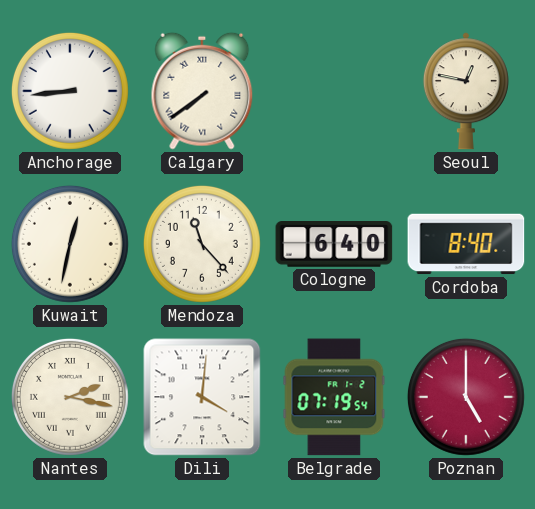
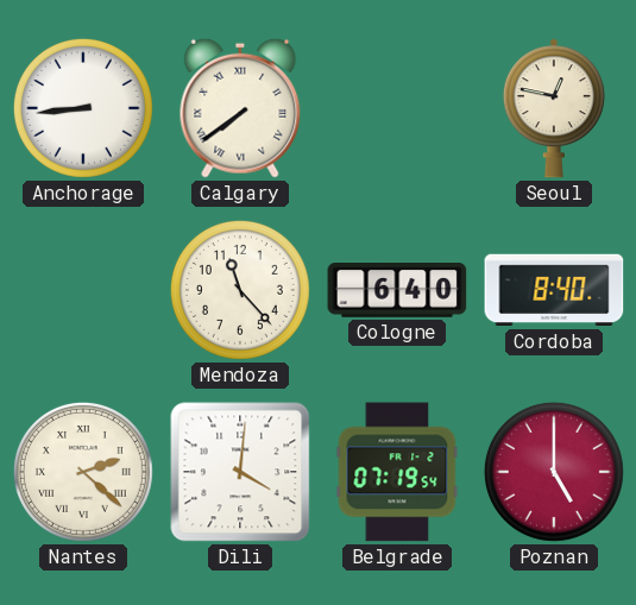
Kuwait: 12:32 -> none
Nantes: 2:17 -> 2:22
